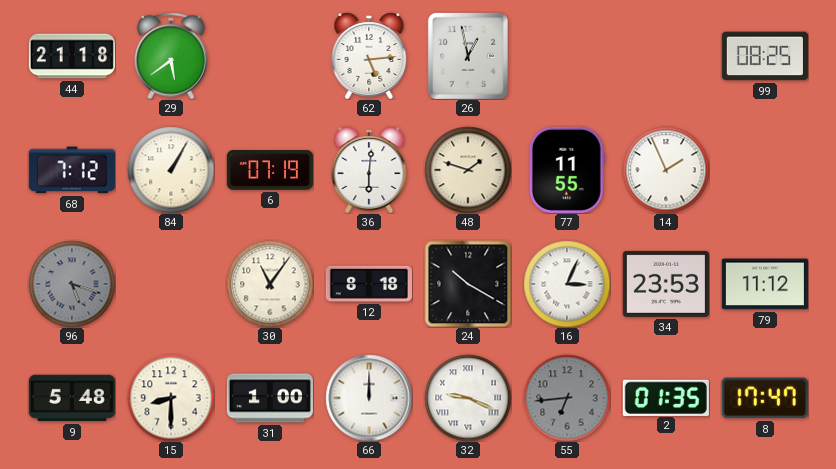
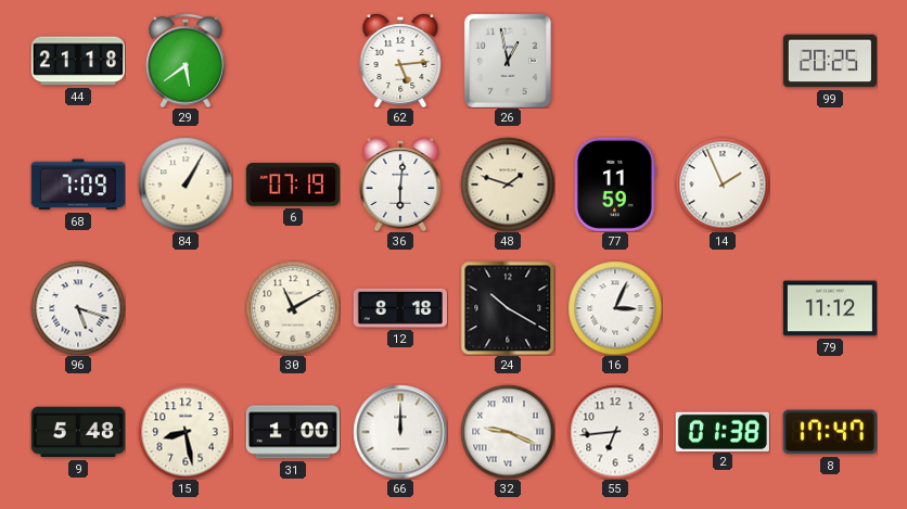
99: 08:25 -> 20:25
68: 7:12 -> 7:09
77: 11:55 -> 11:59
96 dial: grey -> white
30: 11:06 -> 11:10
34: 23:53 -> none
15: 8:30 -> 8:28
55 dial: grey -> white
2: 01:35 -> 01:38
